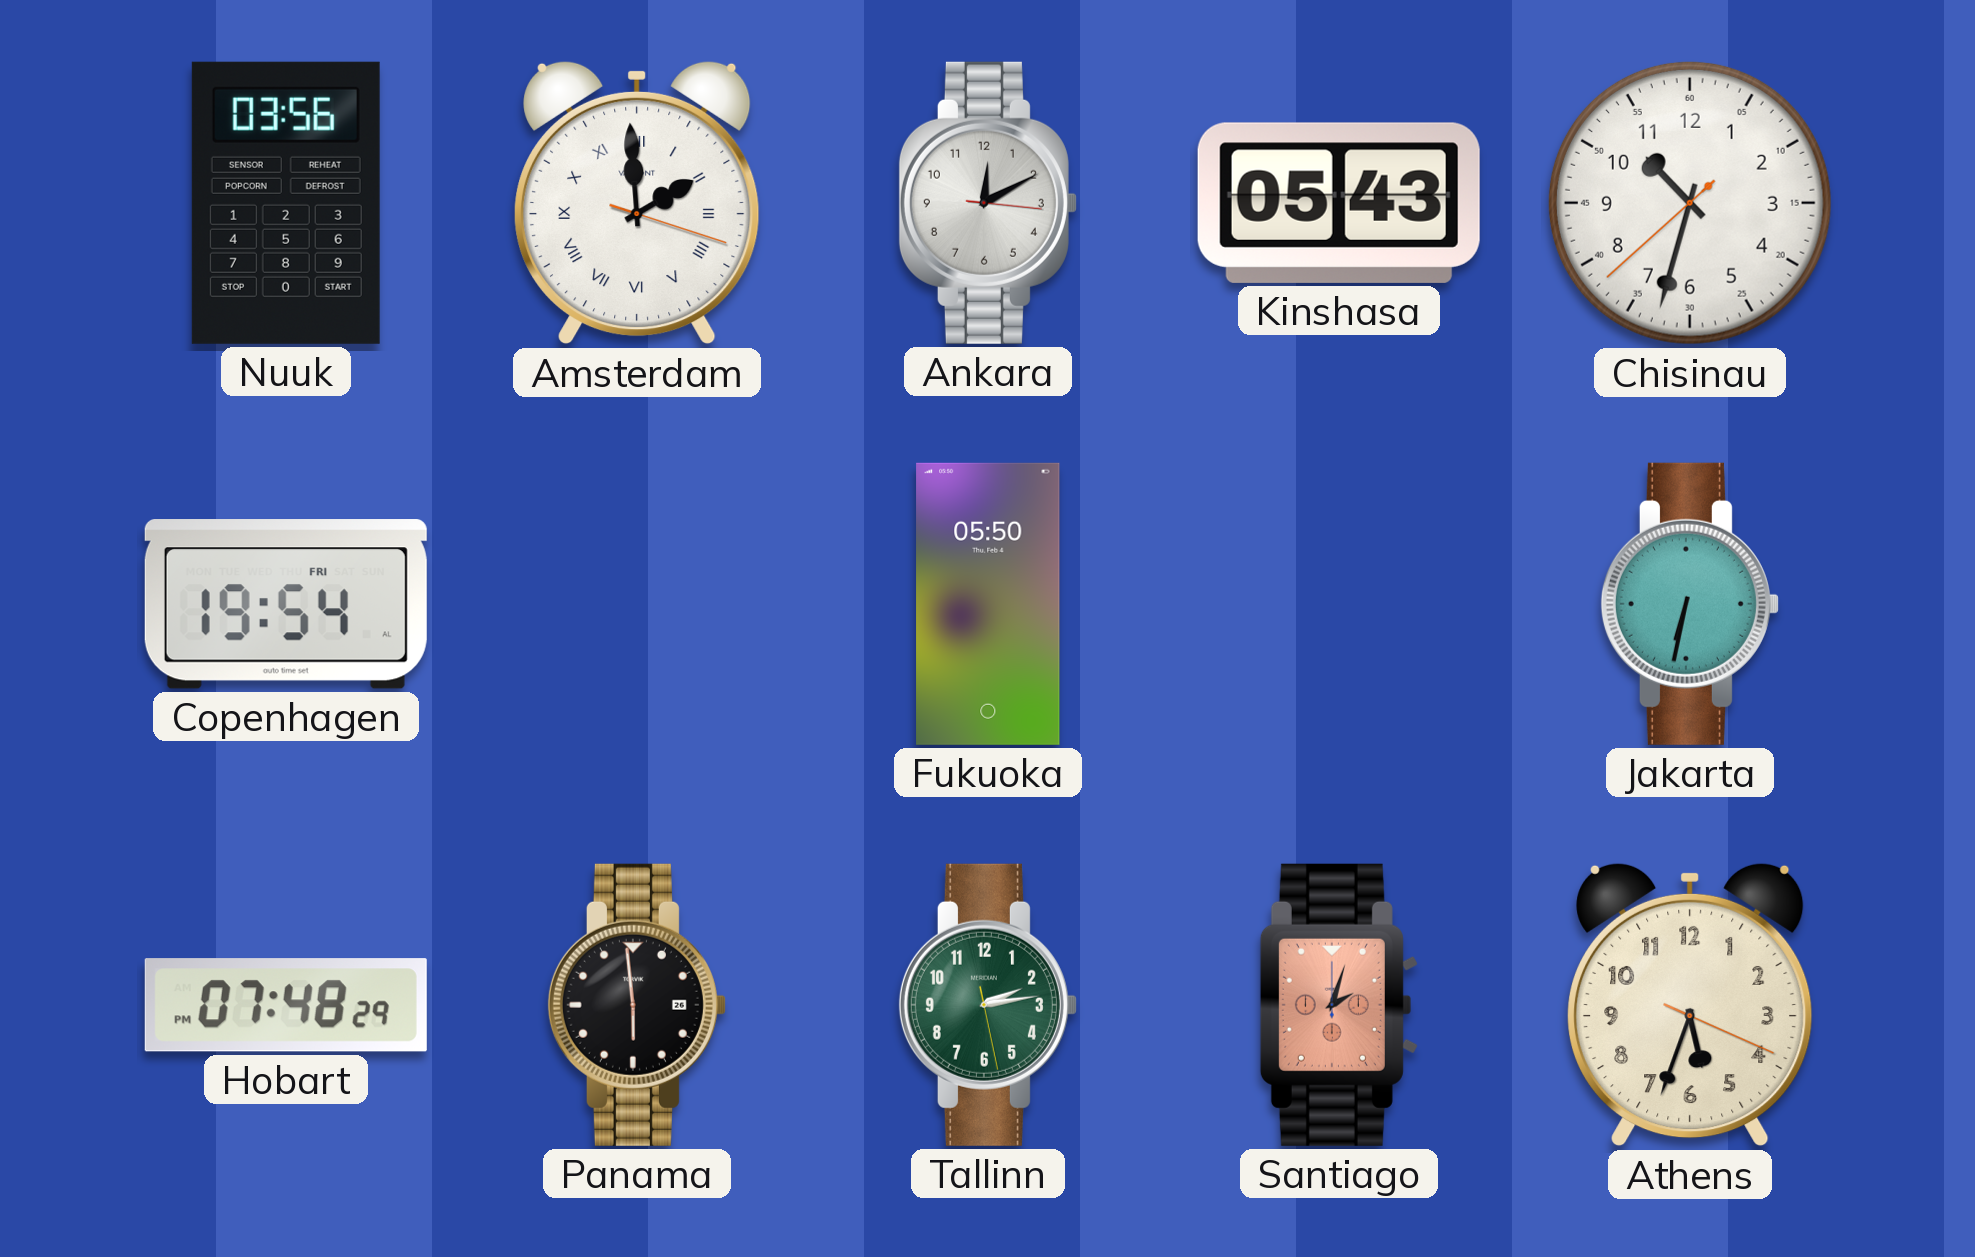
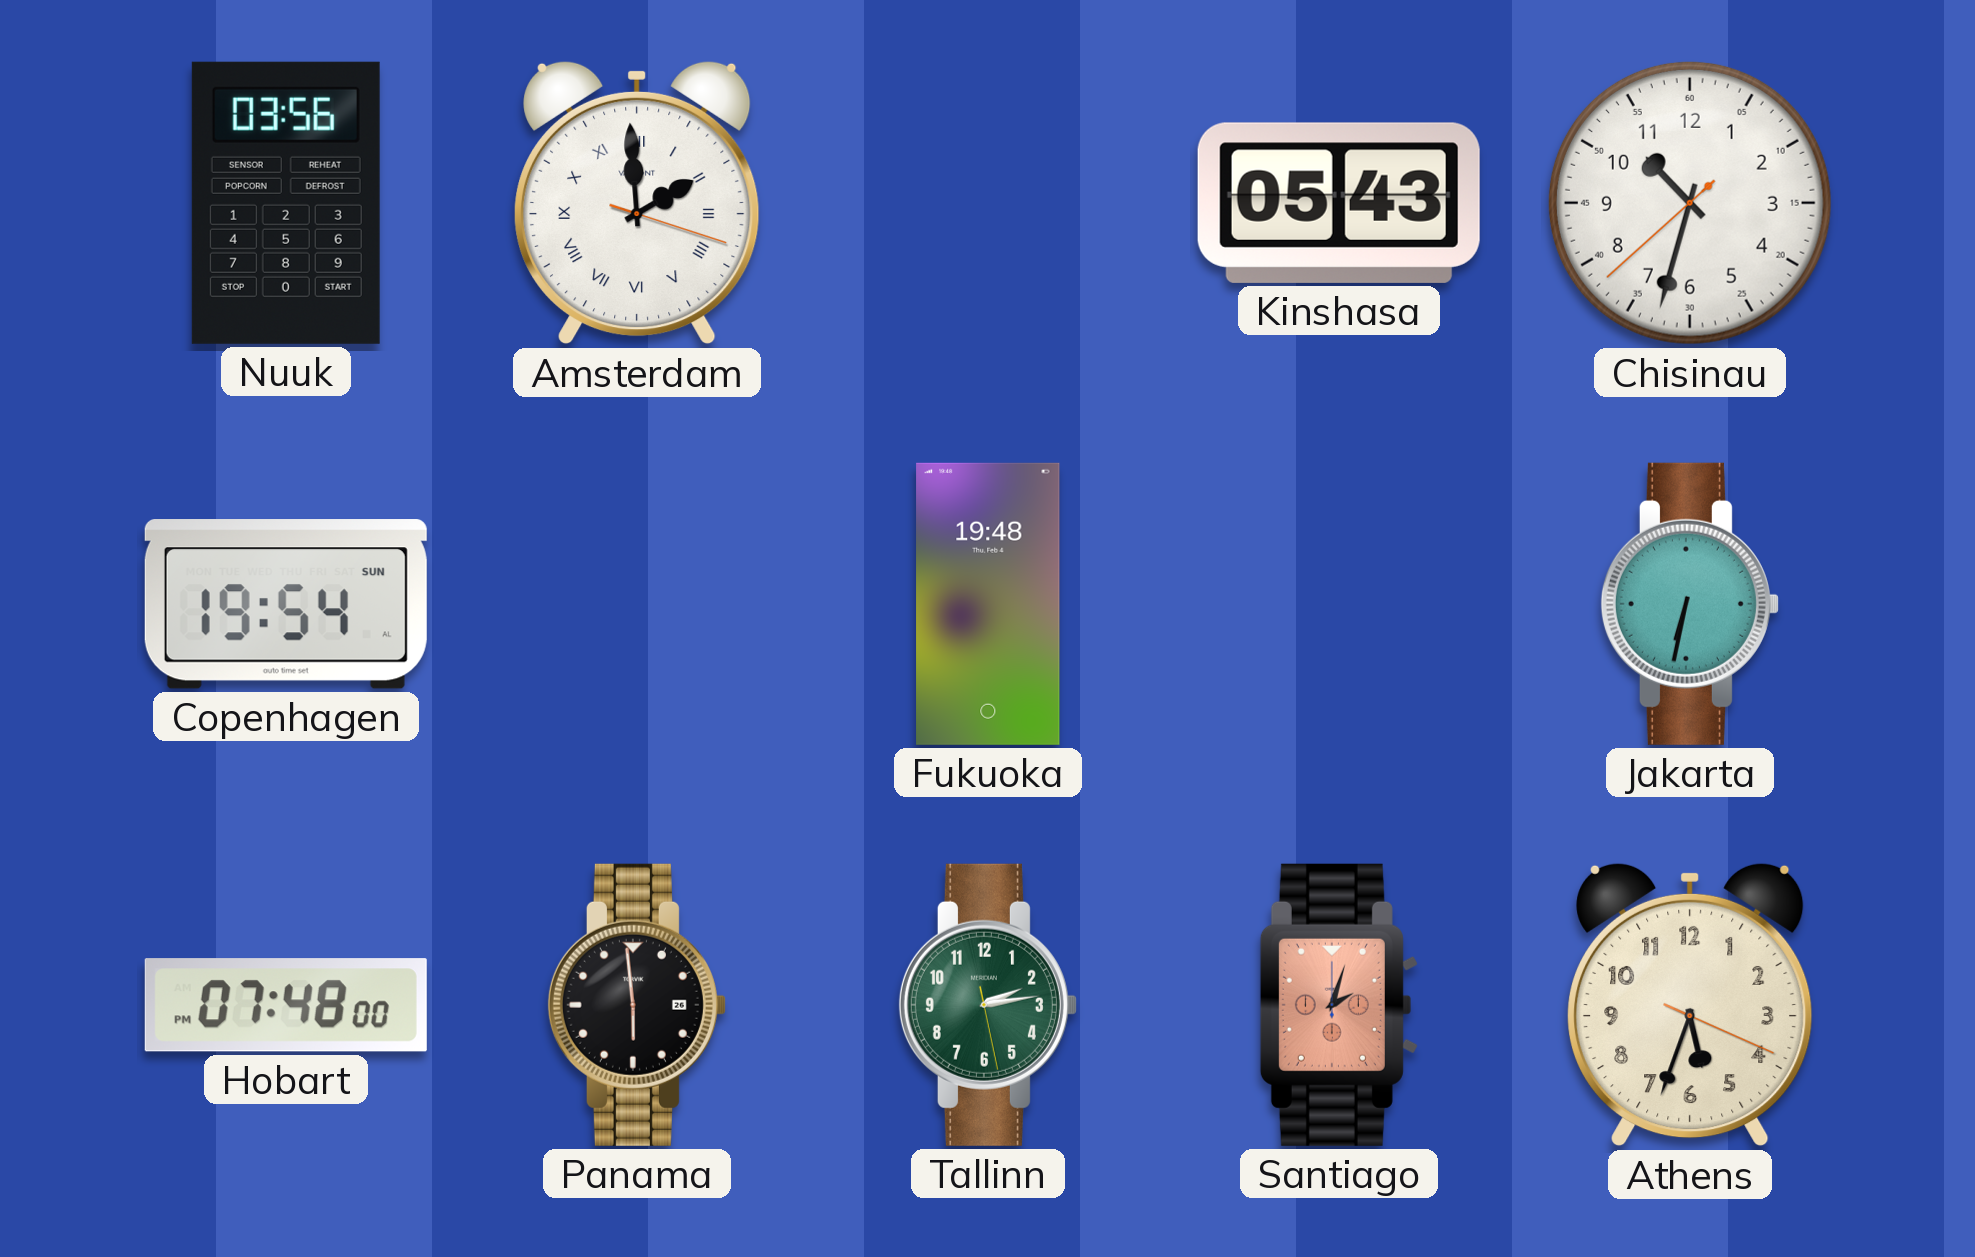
Ankara: 12:10 -> none
Copenhagen date: FRI -> SUN
Fukuoka: 05:50 -> 19:48
Hobart: 07:48:29 PM -> 07:48:00 PM
